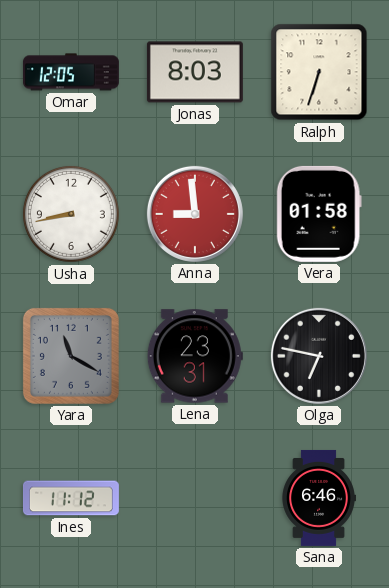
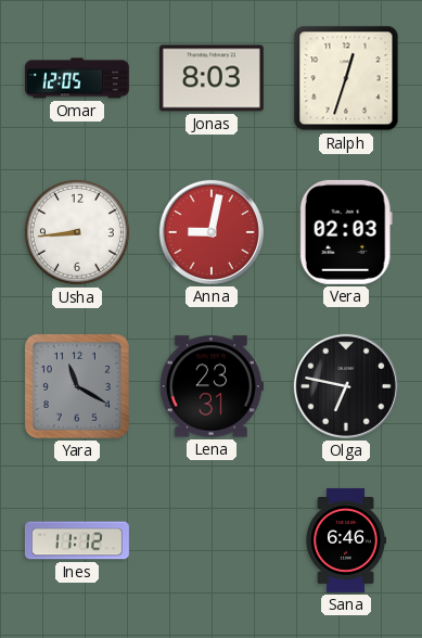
Ralph: 6:33 -> 12:33
Usha: 8:43 -> 8:44
Anna: 8:59 -> 9:02
Vera: 01:58 -> 02:03
